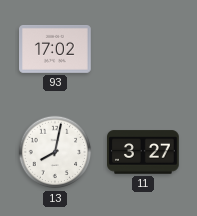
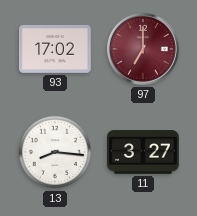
97: none -> 7:00
13: 8:02 -> 8:16
